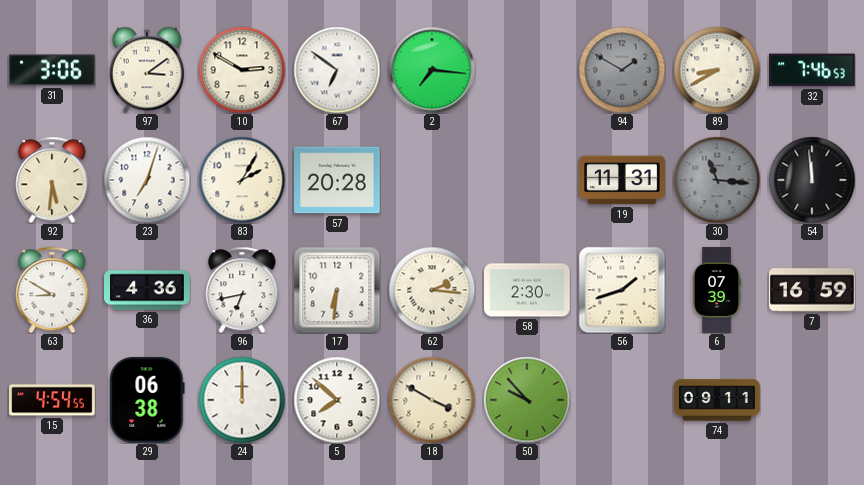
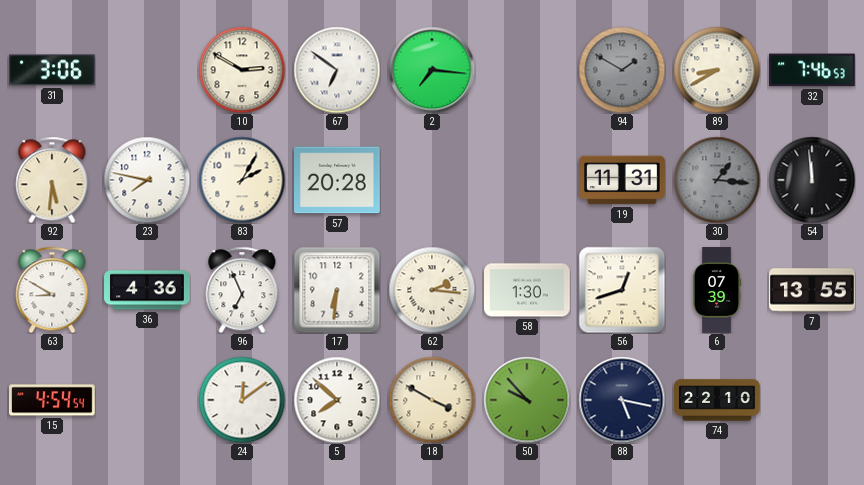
97: 3:09 -> none
23: 7:03 -> 7:47
30: 11:16 -> 1:16
96: 6:43 -> 6:56
58: 2:30 -> 1:30
56: 1:42 -> 12:42
7: 16:59 -> 13:55
15: 4:54:55 -> 4:54:54
29: 06:38 -> none
24: 12:00 -> 12:09
88: none -> 5:17
74: 09:11 -> 22:10
